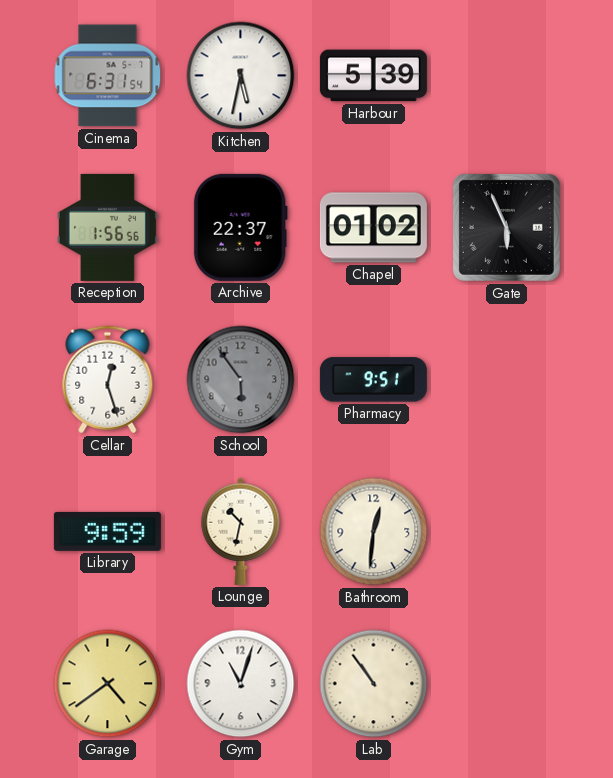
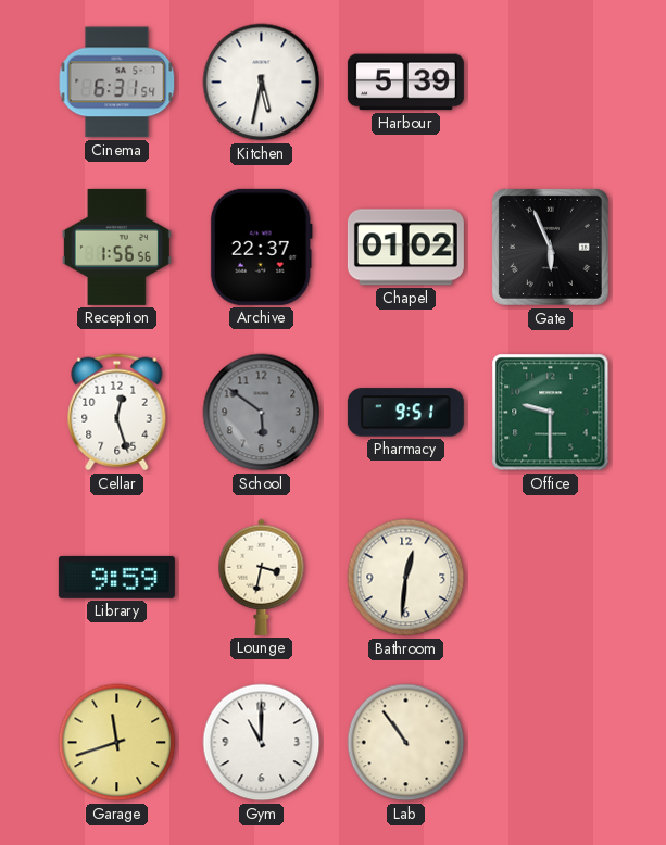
School: 5:54 -> 5:51
Office: none -> 9:30
Lounge: 10:32 -> 3:32
Garage: 4:39 -> 11:42
Gym: 11:03 -> 11:00
